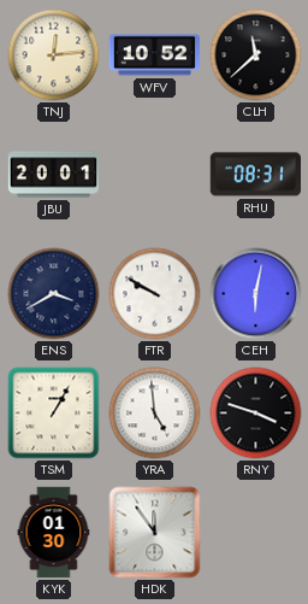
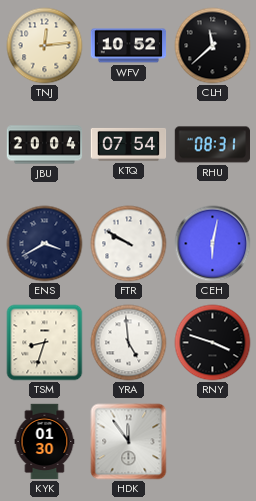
JBU: 20:01 -> 20:04
KTQ: none -> 07:54
TSM: 1:05 -> 8:33
